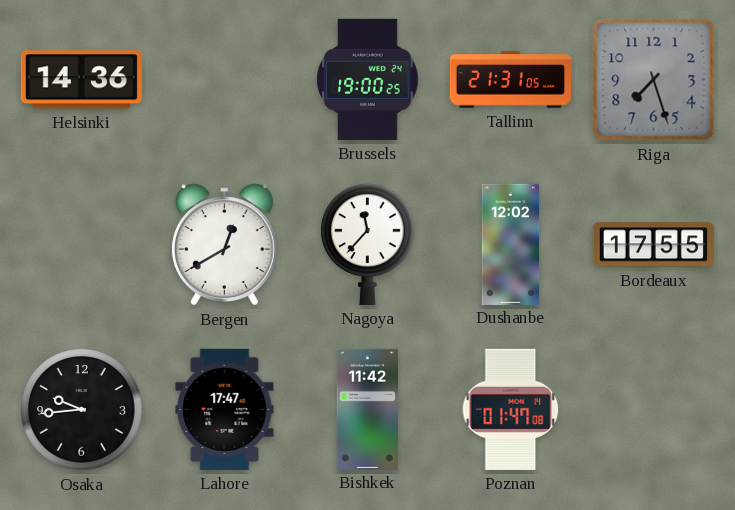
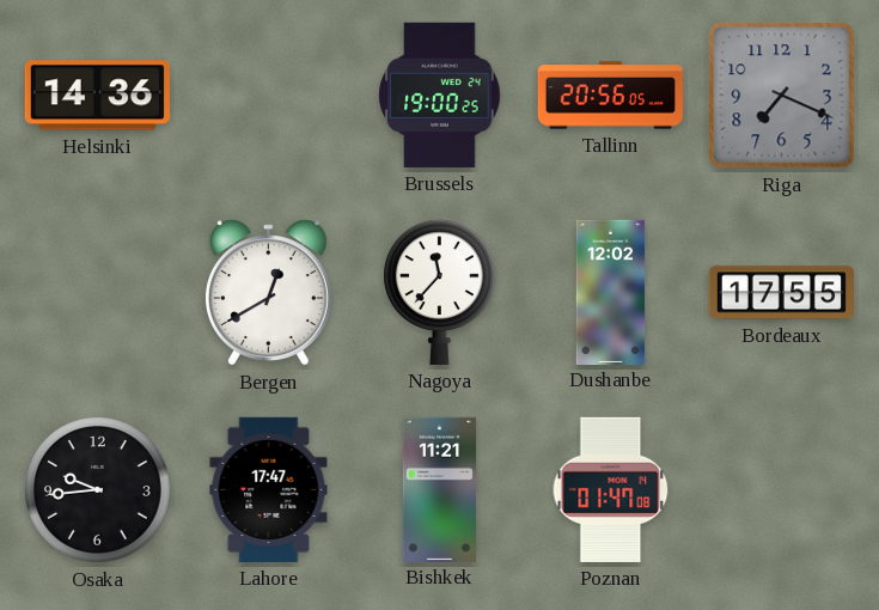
Tallinn: 21:31 -> 20:56
Riga: 7:27 -> 7:19
Bishkek: 11:42 -> 11:21
